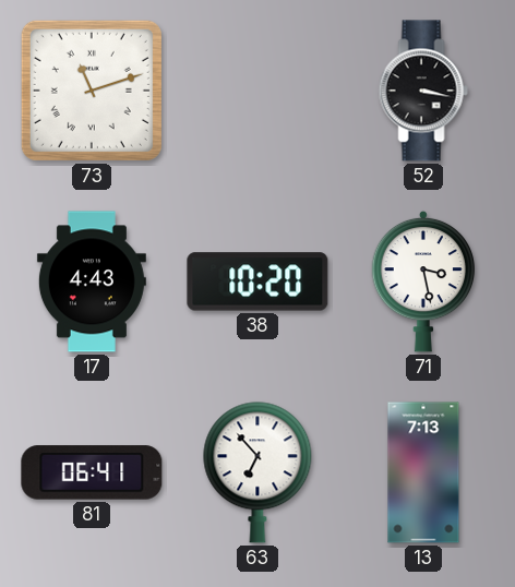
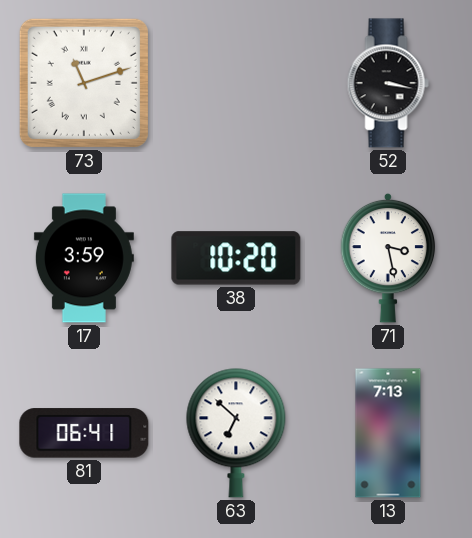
17: 4:43 -> 3:59
63: 6:53 -> 6:52
